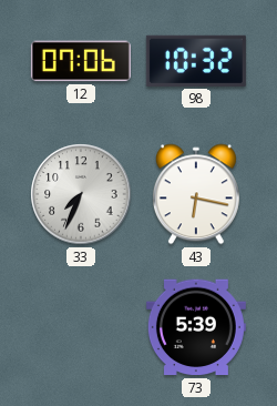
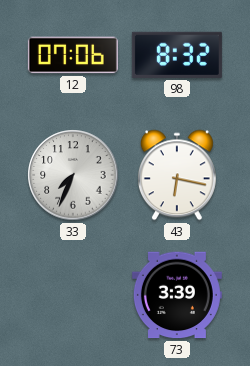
98: 10:32 -> 8:32
73: 5:39 -> 3:39
